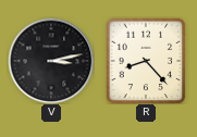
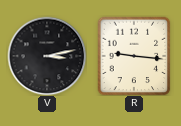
R: 8:23 -> 9:16
